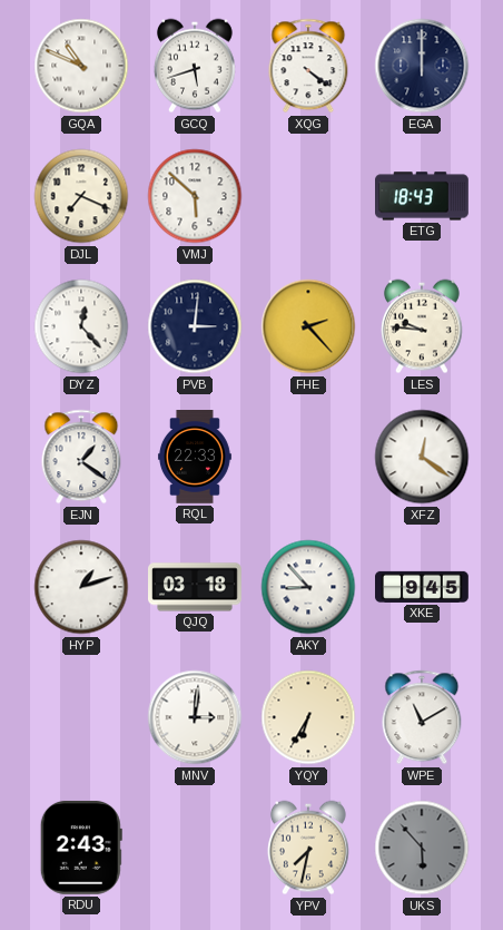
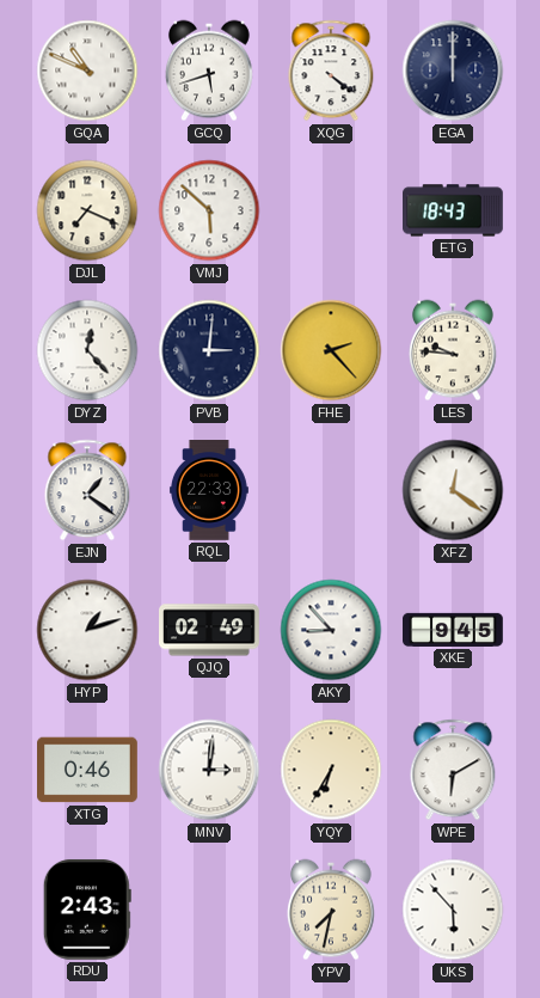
QJQ: 03:18 -> 02:49
XTG: none -> 0:46
WPE: 11:10 -> 6:10
UKS dial: grey -> white
